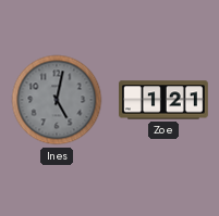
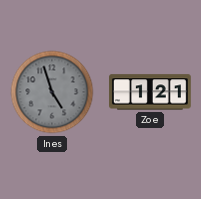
Ines: 5:02 -> 4:57
